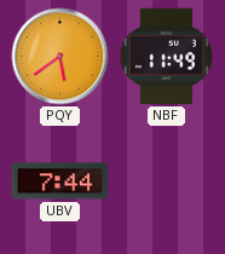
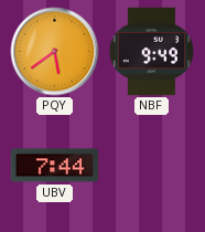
NBF: 11:49 -> 9:49
